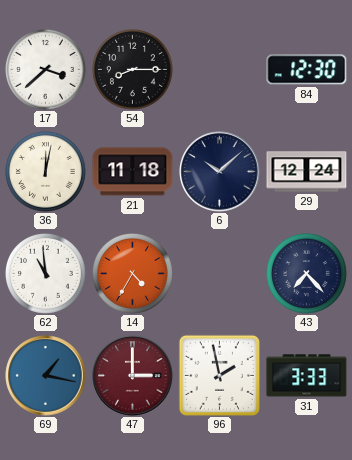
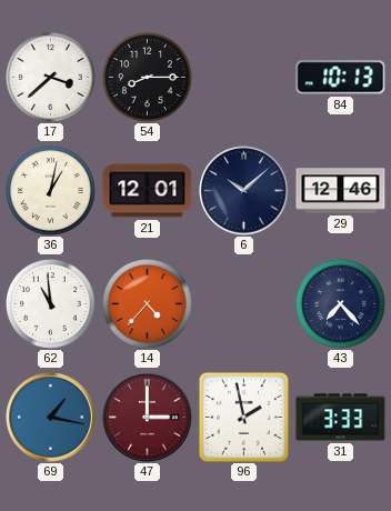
84: 12:30 -> 10:13
36: 12:02 -> 1:02
21: 11:18 -> 12:01
29: 12:24 -> 12:46
14: 4:35 -> 4:37
